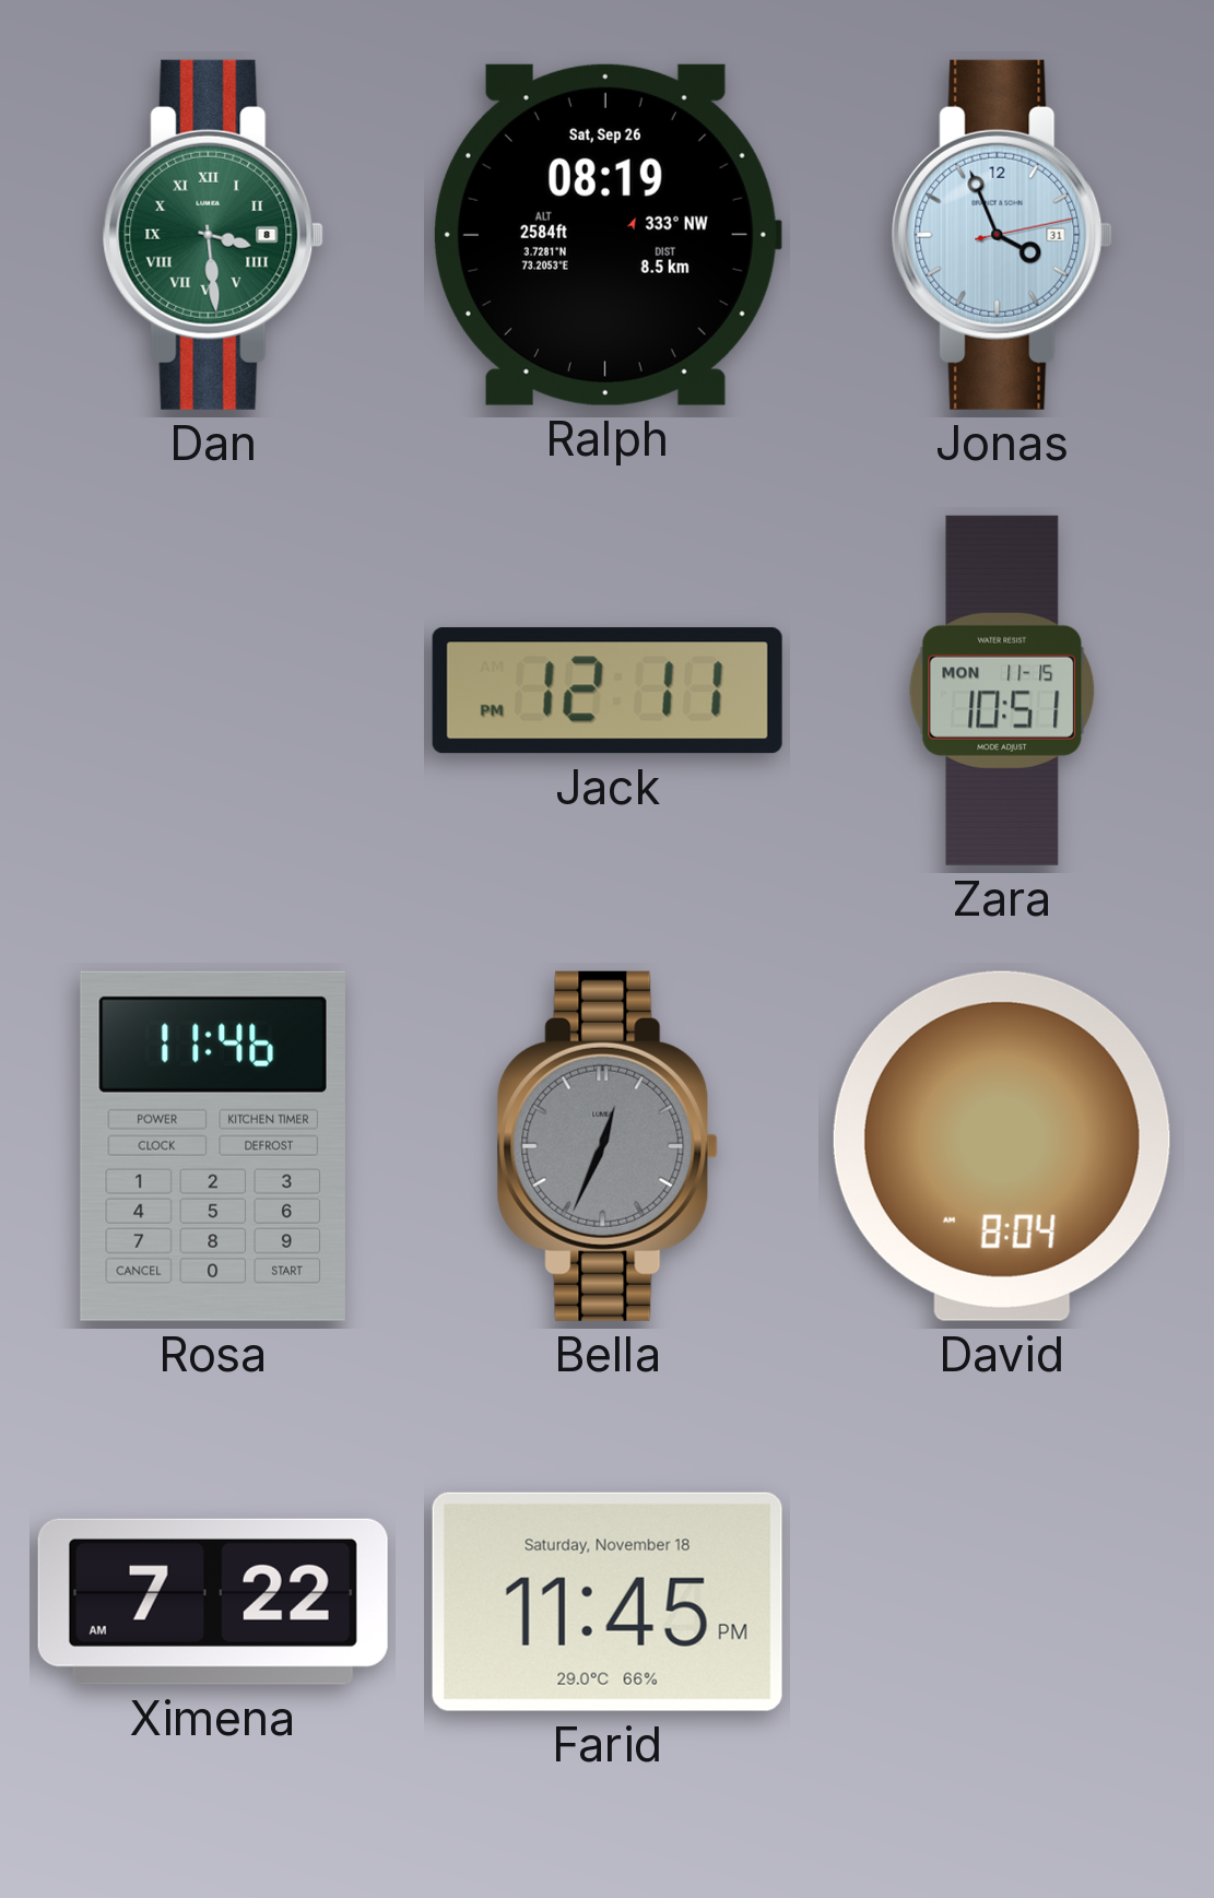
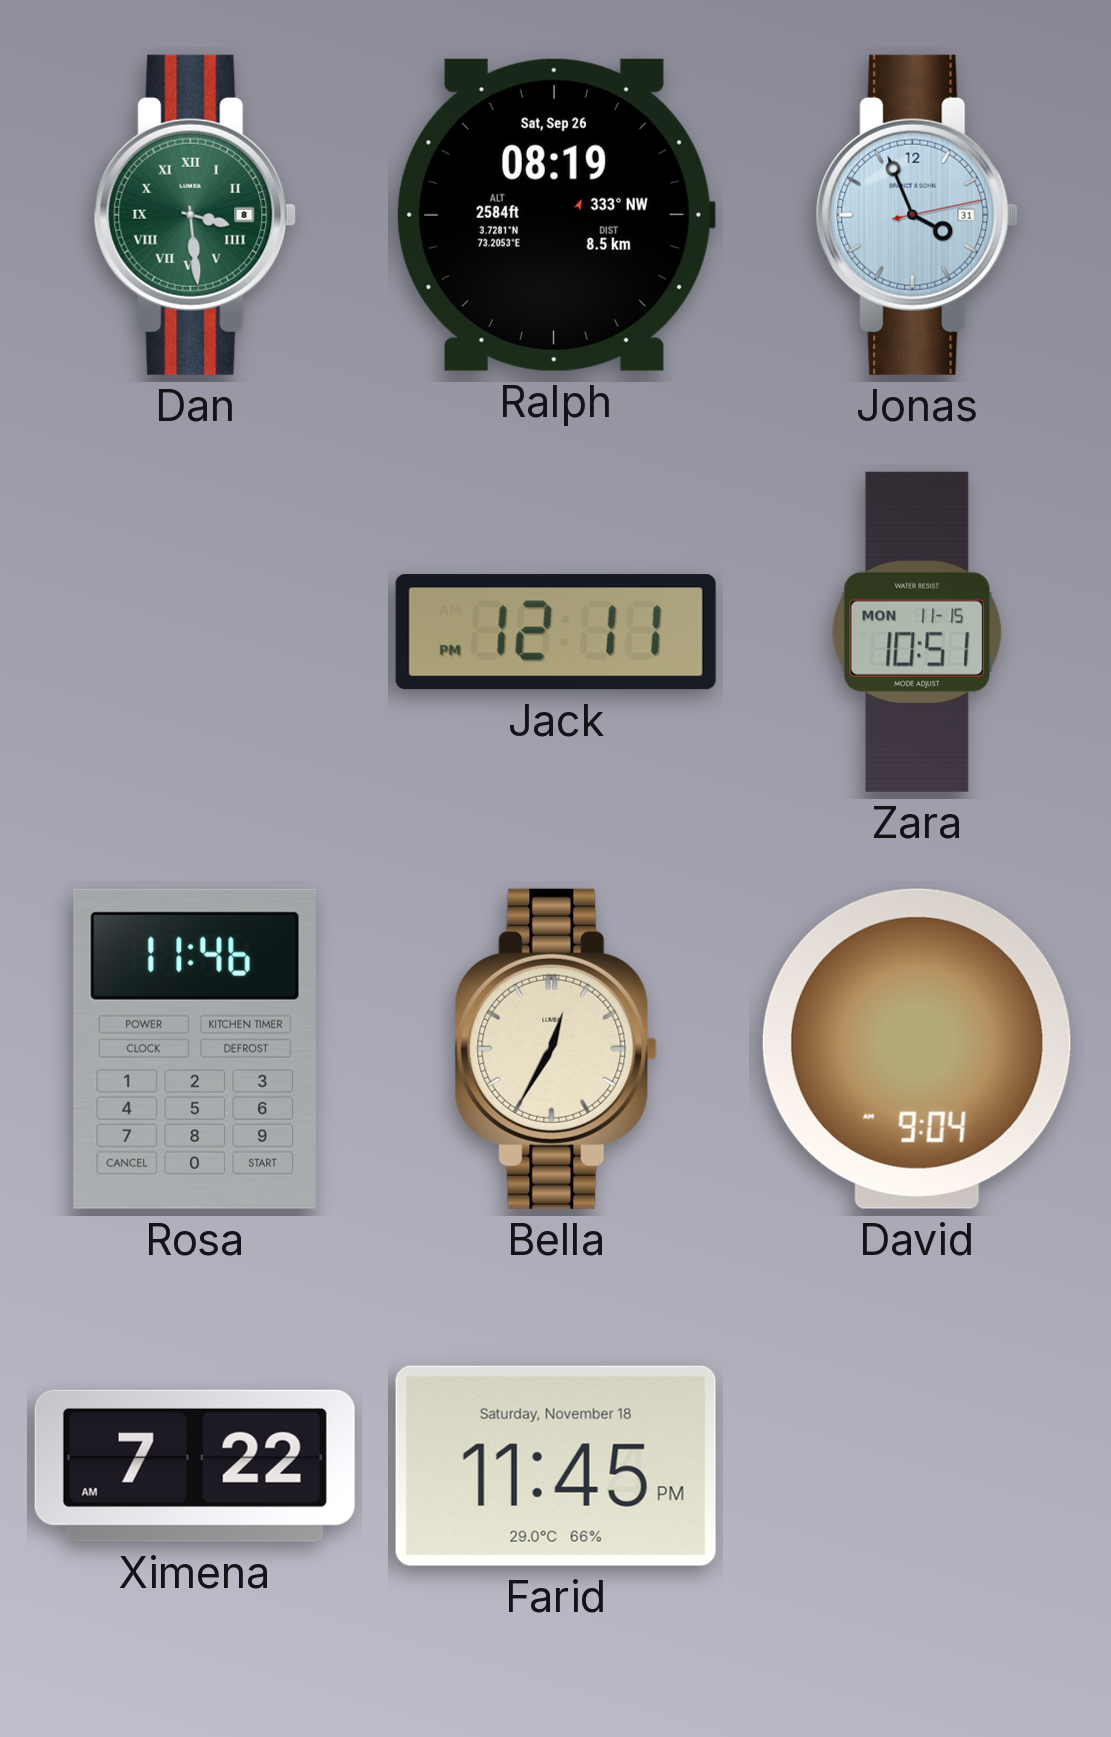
Bella: 12:34 -> 12:35
Bella dial: grey -> cream
David: 8:04 -> 9:04
